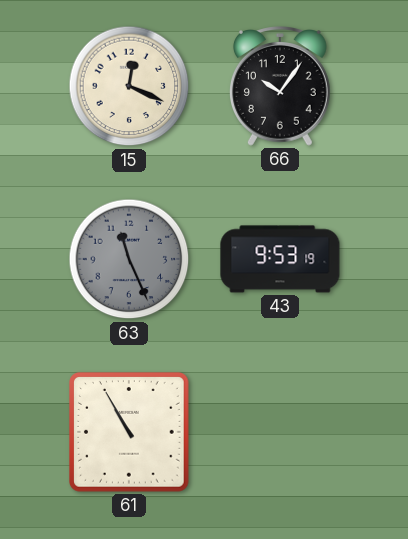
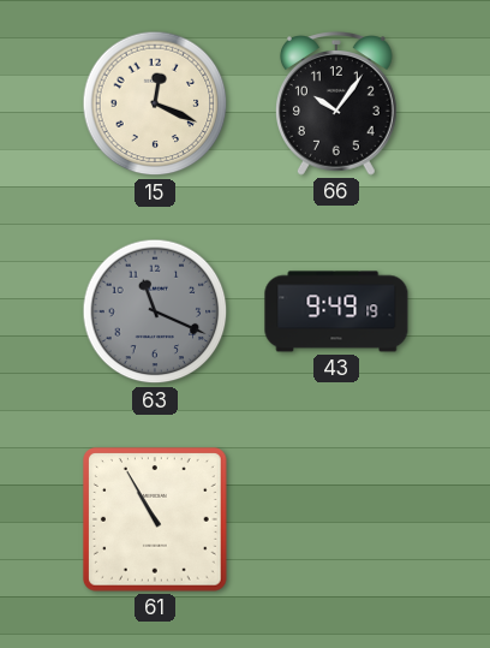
63: 11:26 -> 11:19
43: 9:53 -> 9:49
